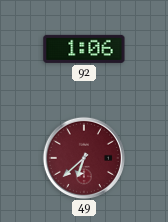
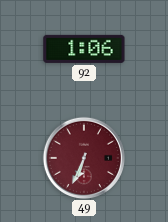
49: 6:38 -> 6:34
